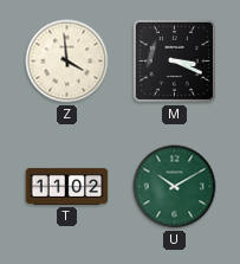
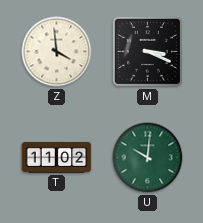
U: 10:10 -> 10:01
